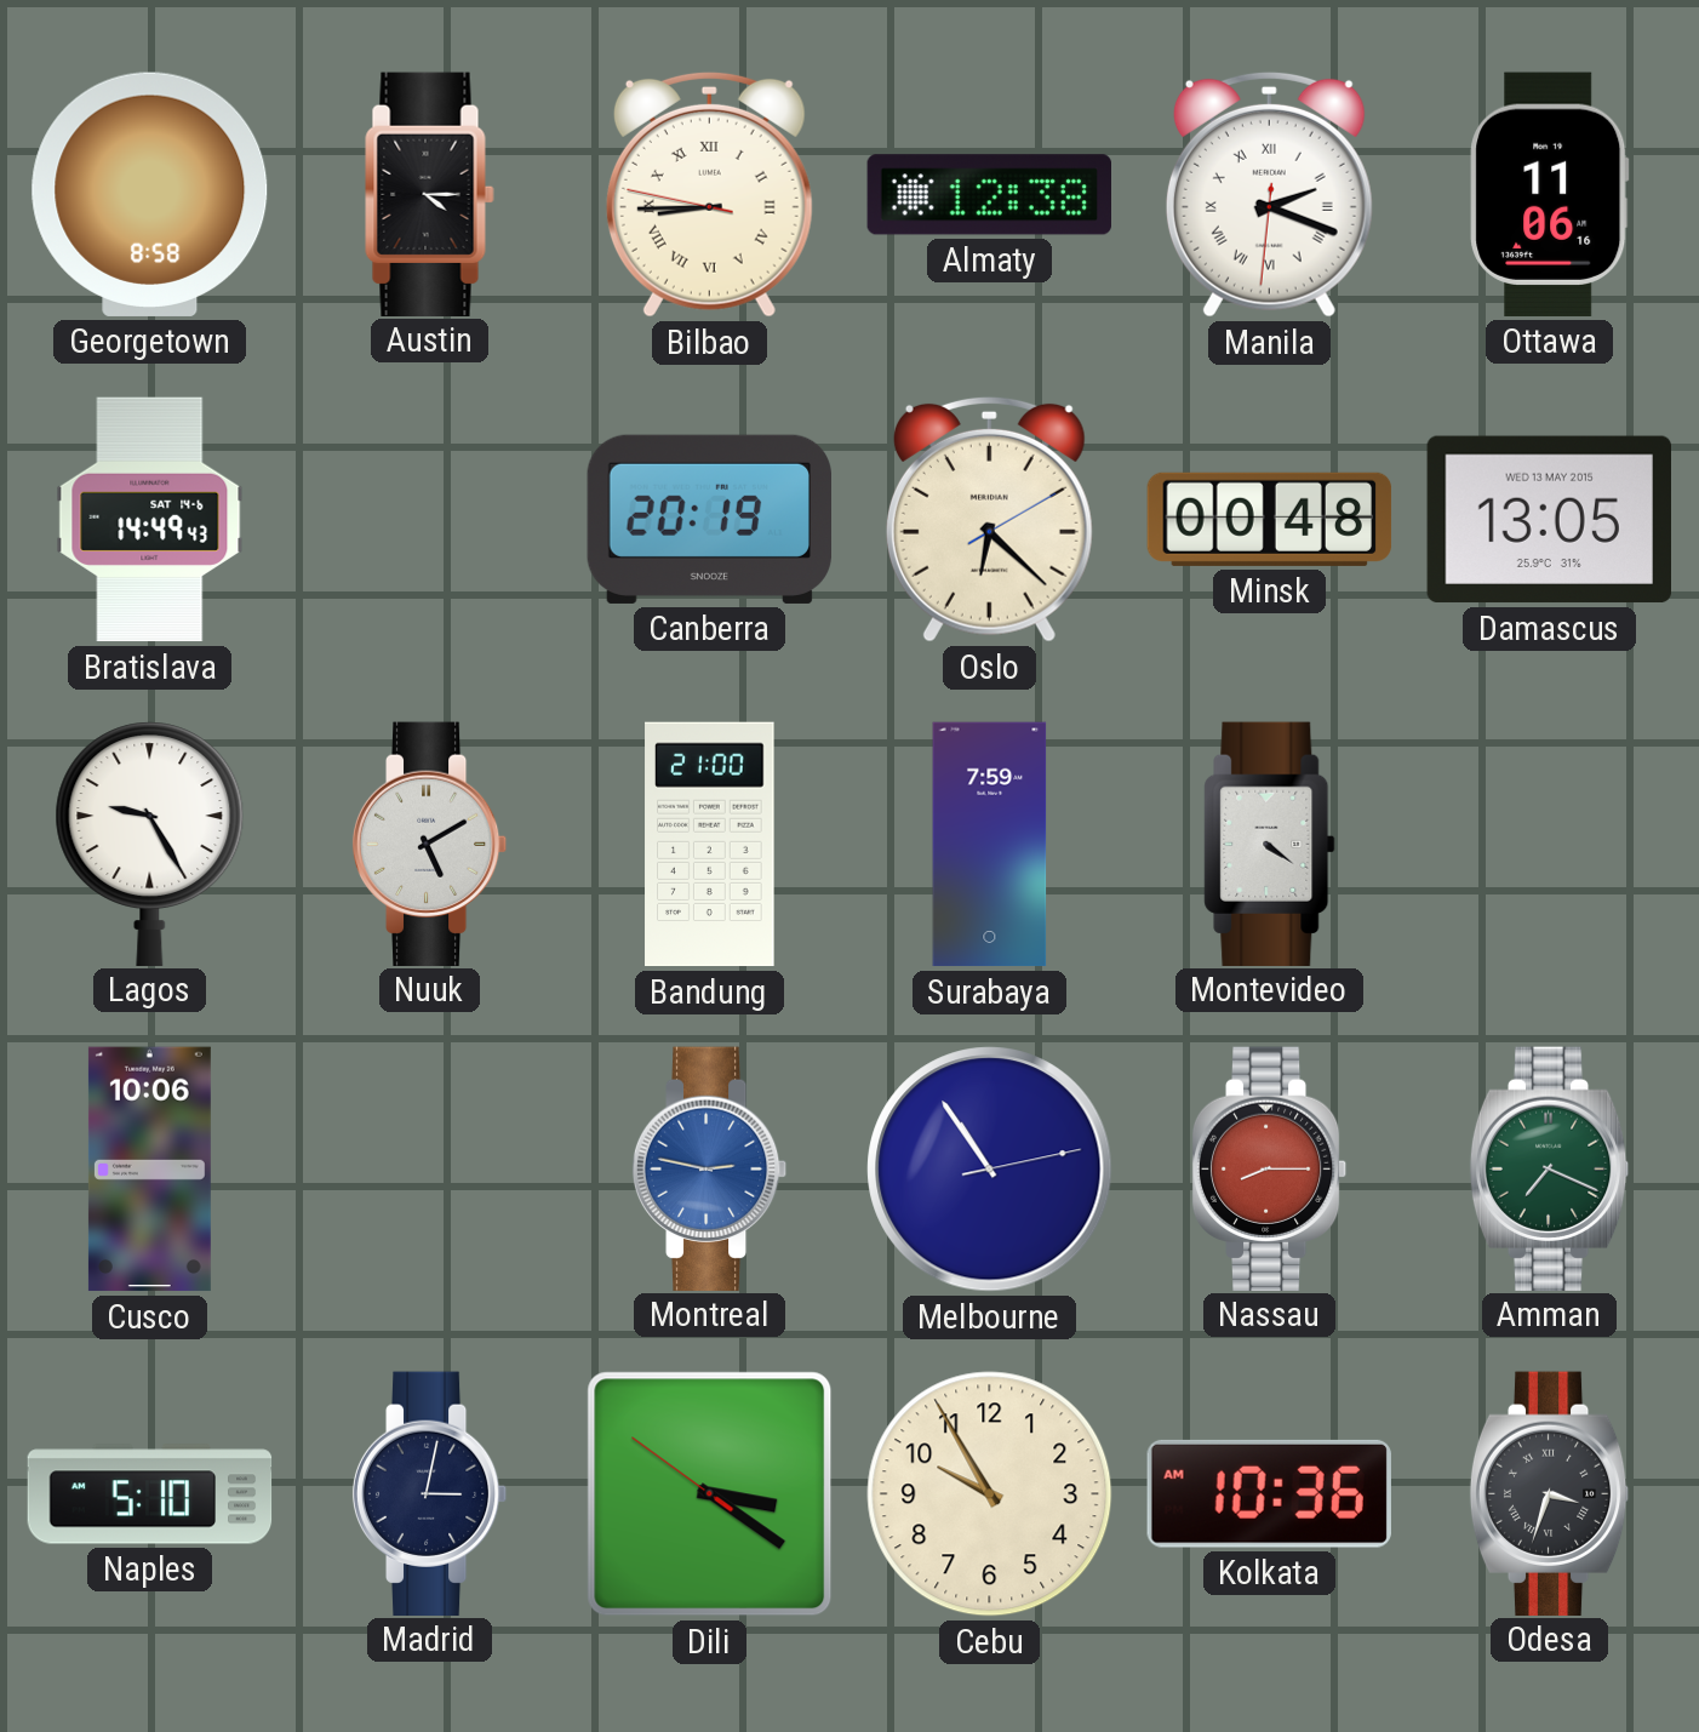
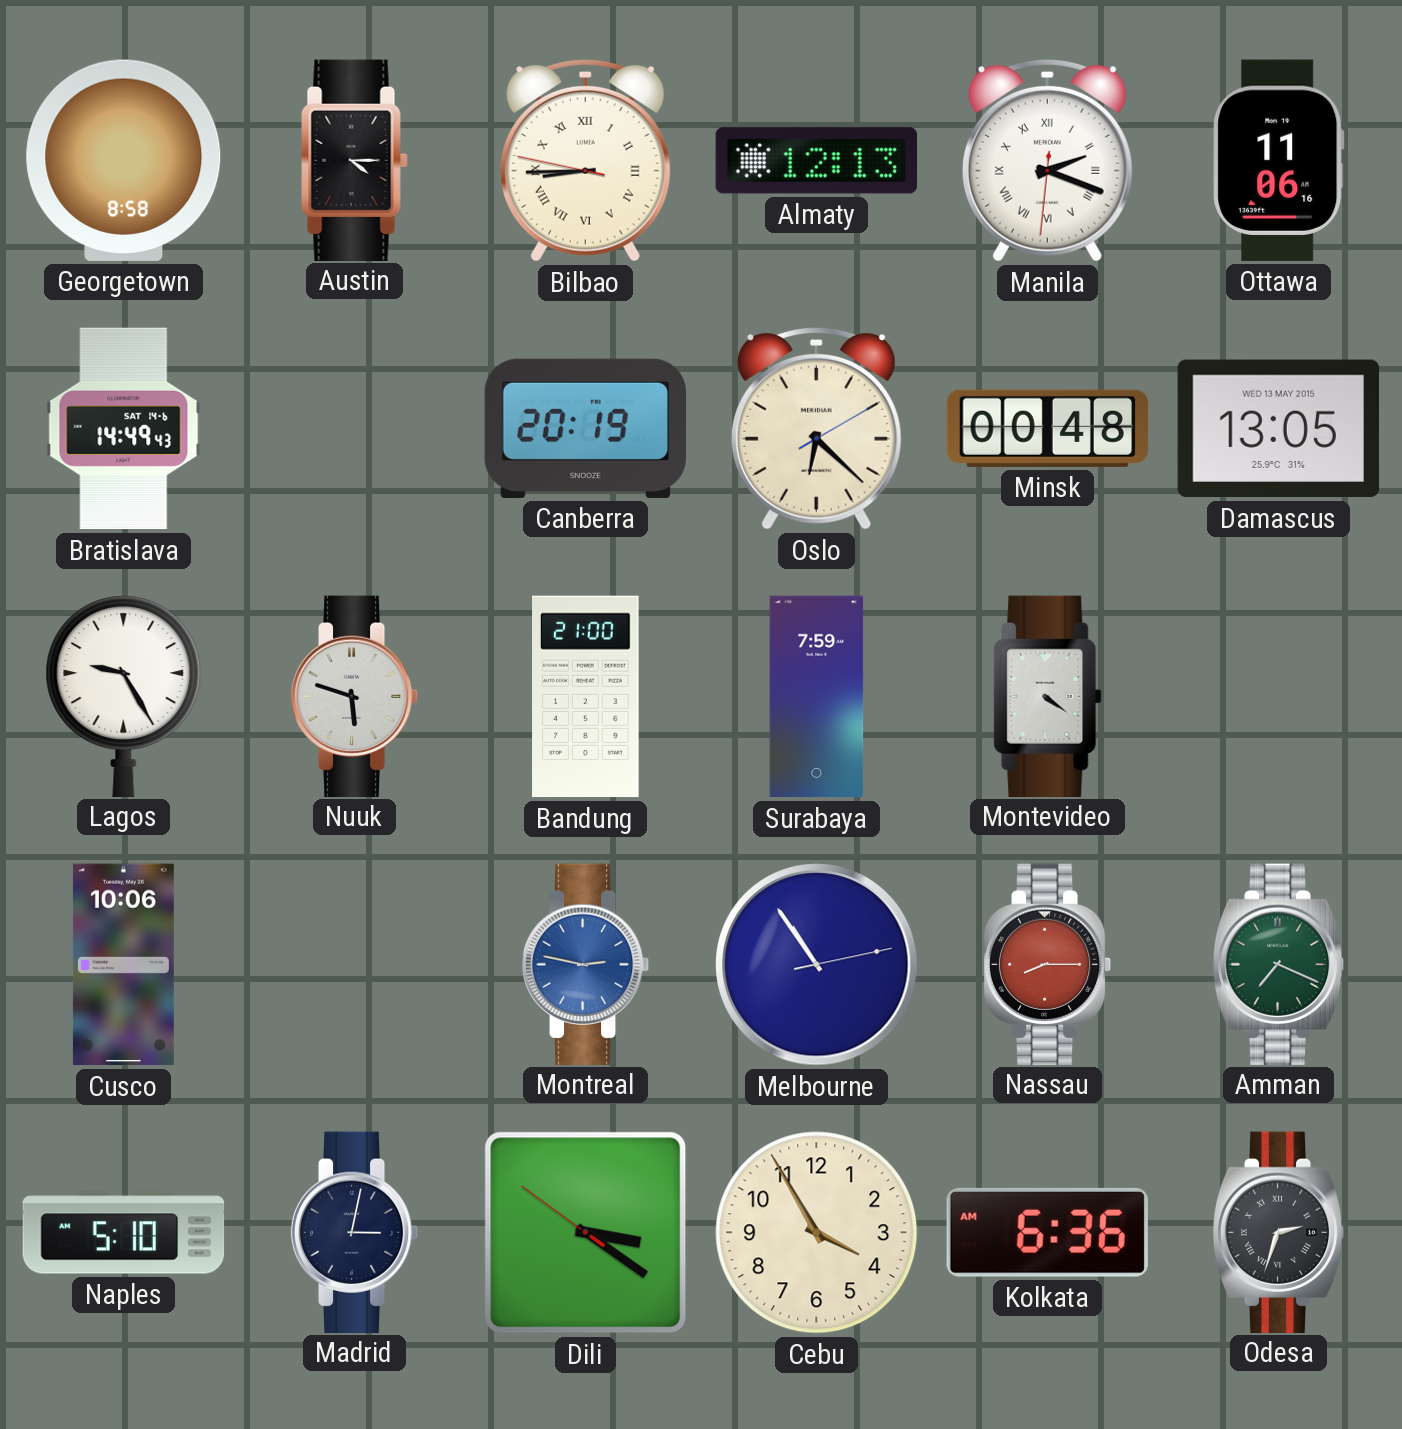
Almaty: 12:38 -> 12:13
Nuuk: 5:10 -> 5:48
Cebu: 9:55 -> 3:55
Kolkata: 10:36 -> 6:36
Odesa: 3:33 -> 2:33
